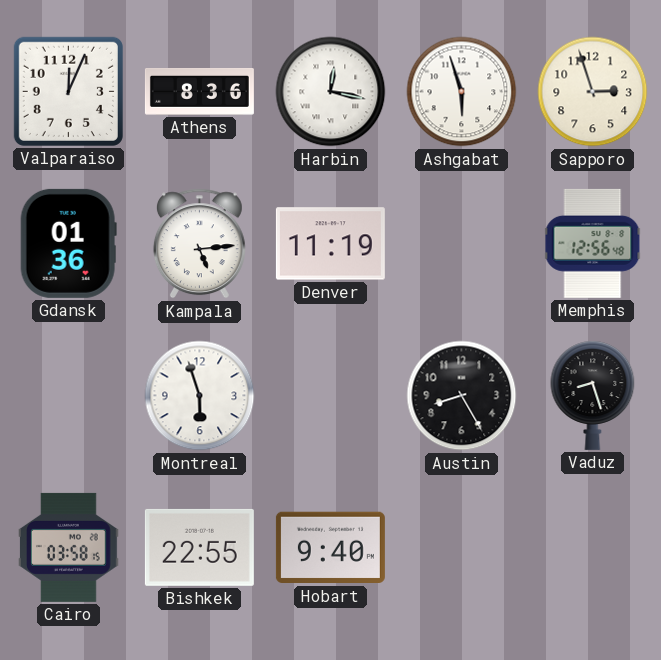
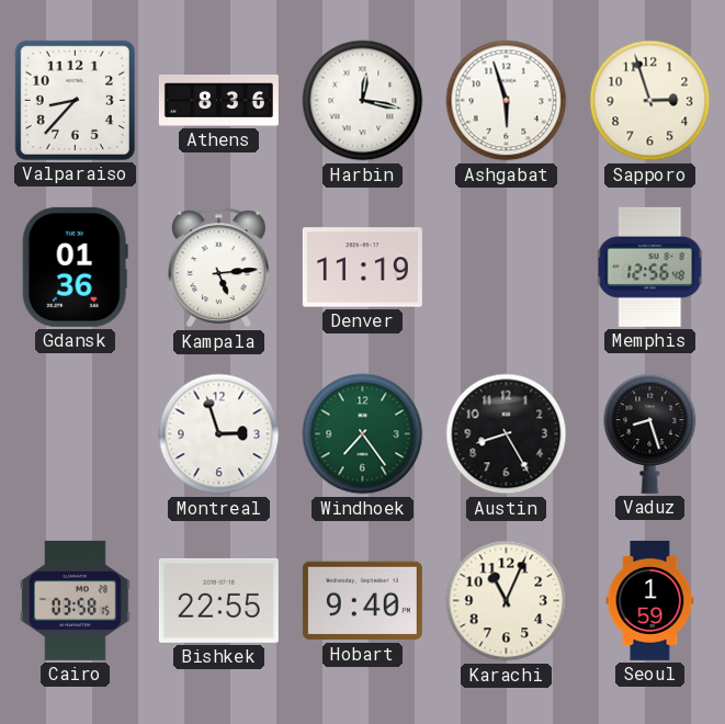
Valparaiso: 12:04 -> 8:37
Montreal: 5:57 -> 2:57
Windhoek: none -> 7:24
Karachi: none -> 11:04
Seoul: none -> 1:59
